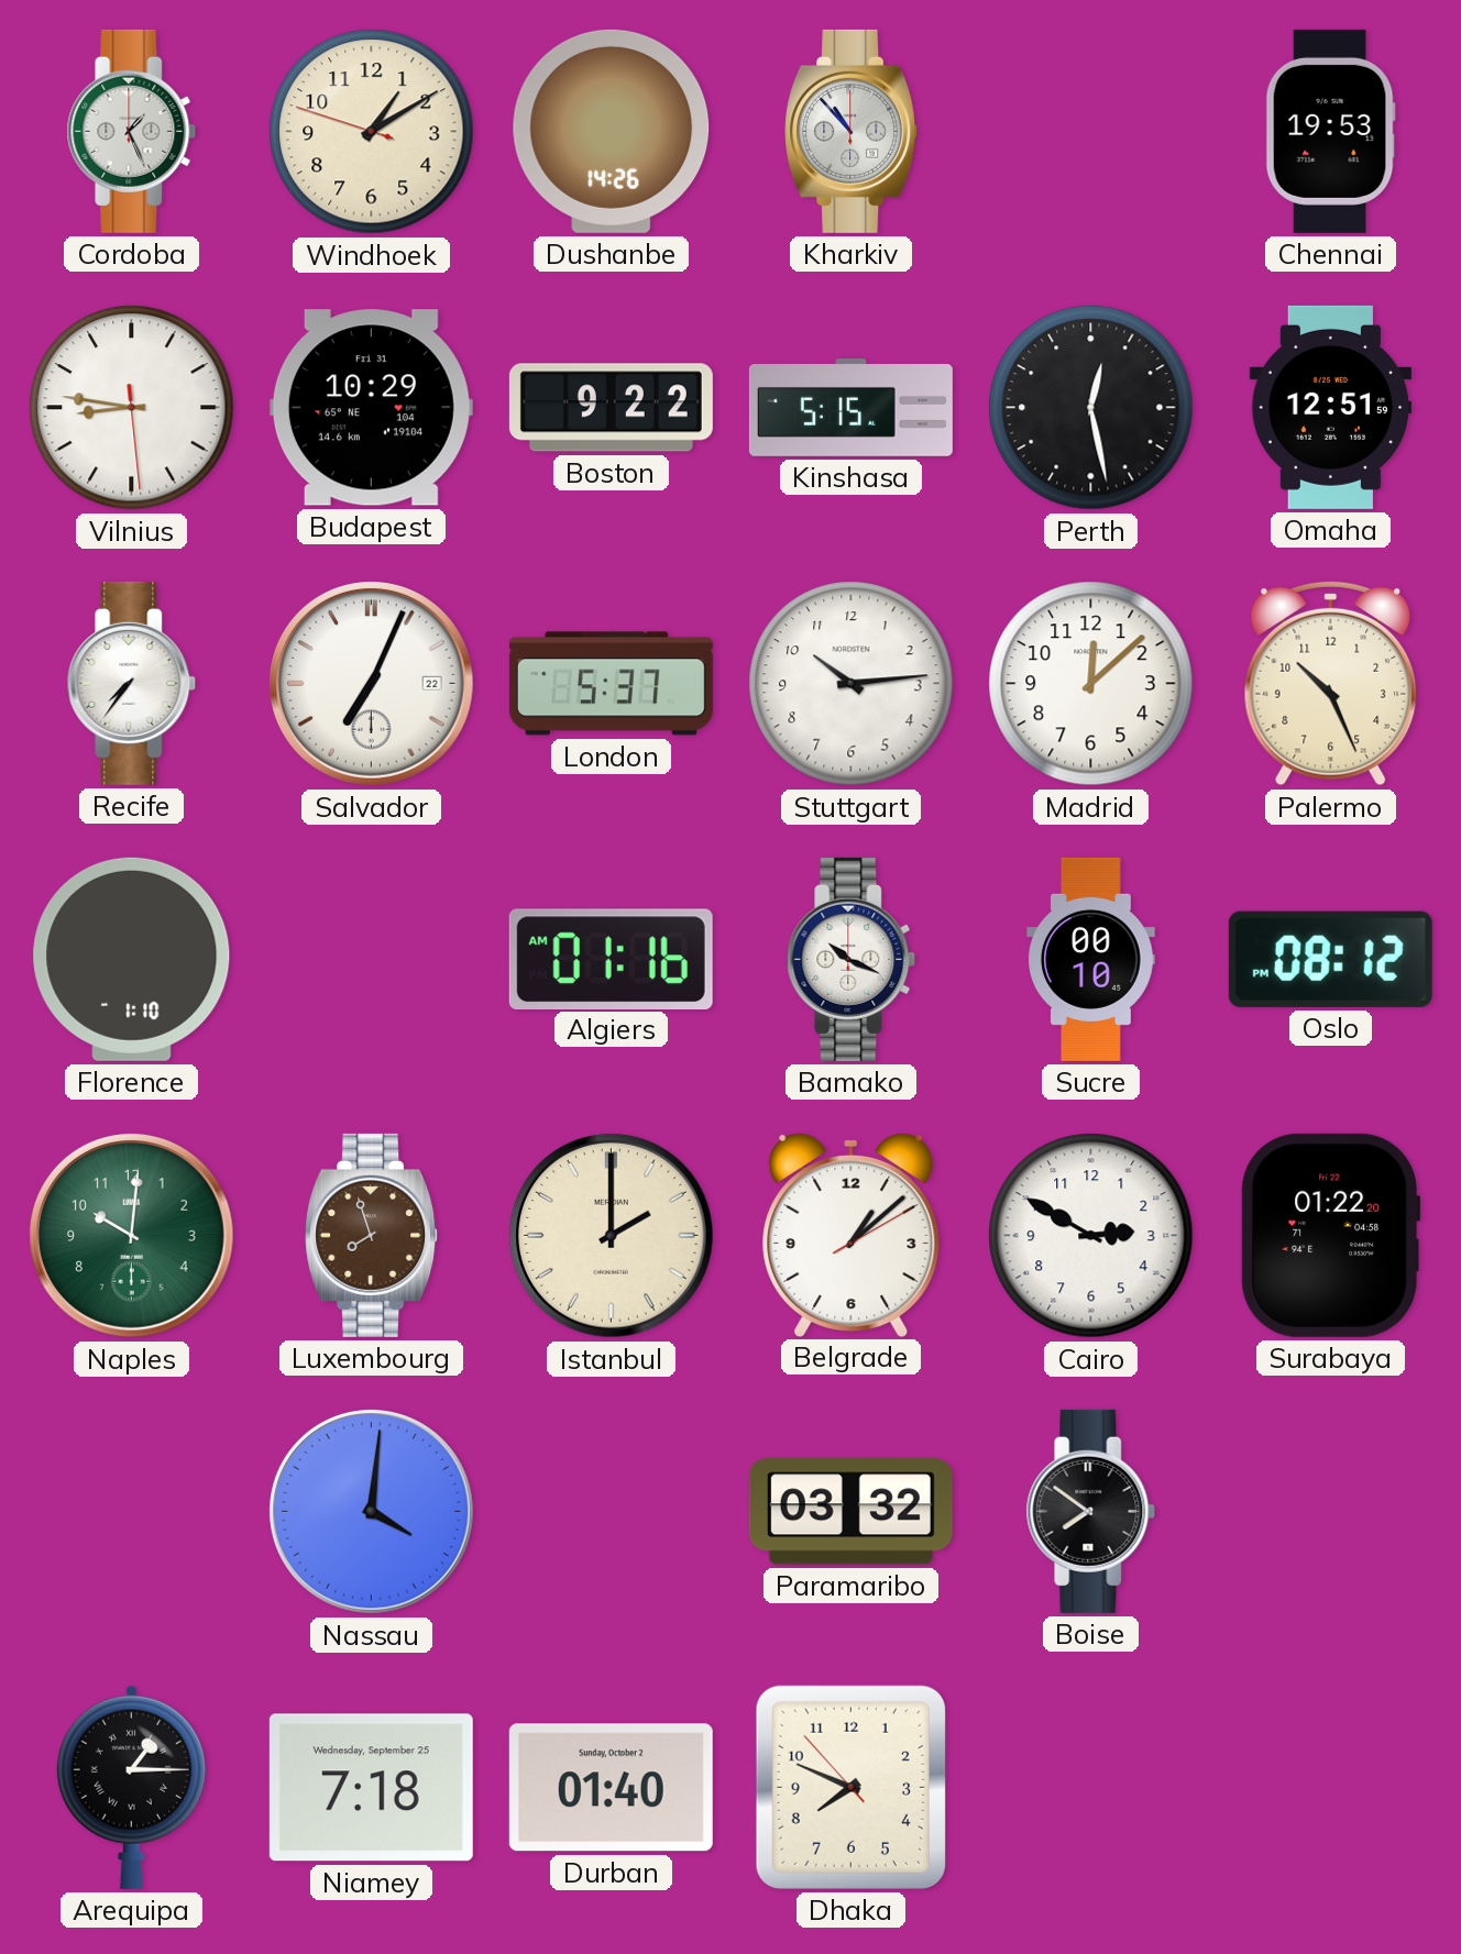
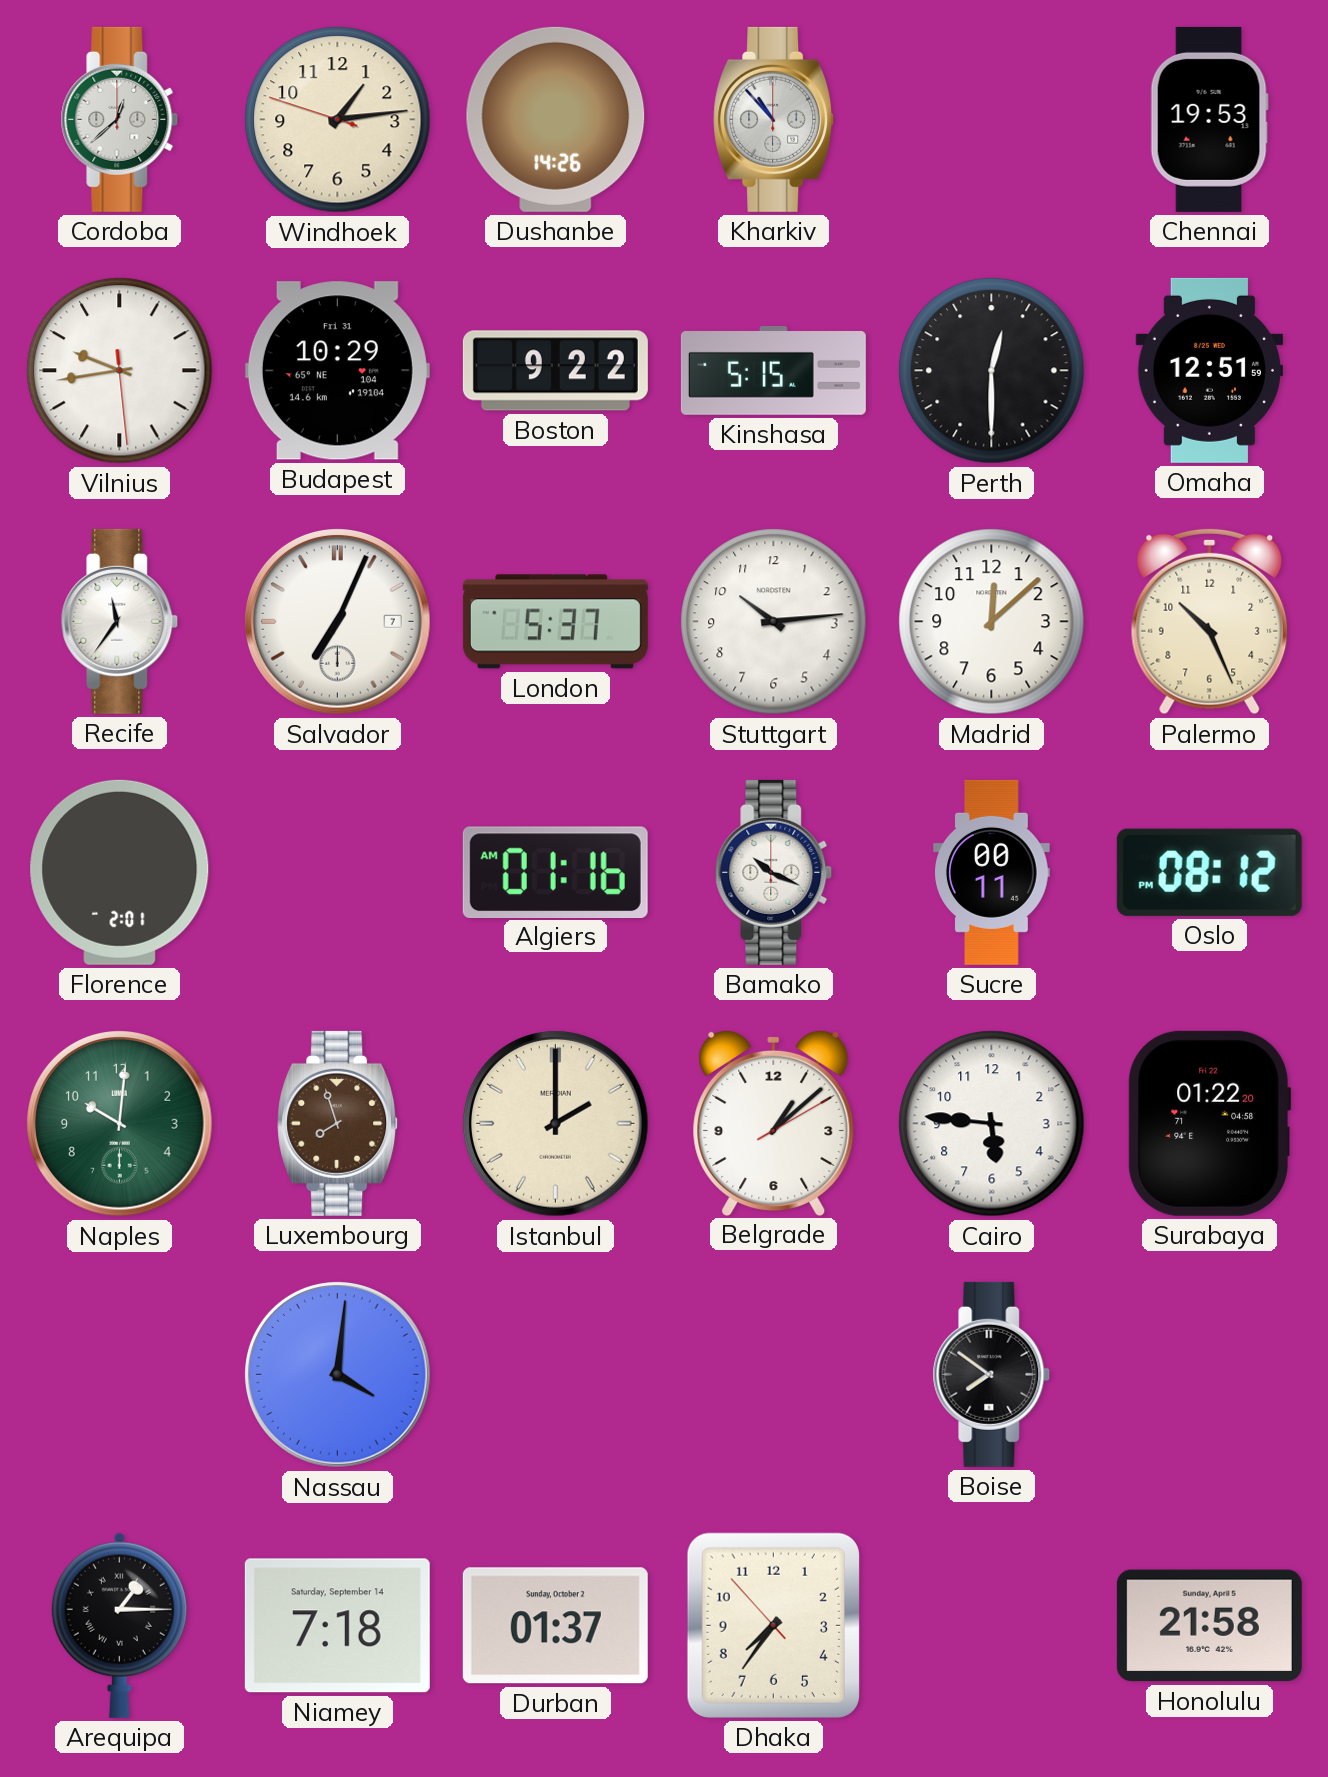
Cordoba: 1:26 -> 12:38
Windhoek: 1:09 -> 1:13
Vilnius: 8:46 -> 9:43
Perth: 12:28 -> 12:30
Recife: 7:36 -> 11:36
Salvador date: 22 -> 7
Florence: 1:10 -> 2:01
Sucre: 00:10 -> 00:11
Cairo: 2:50 -> 5:46
Paramaribo: 03:32 -> none
Niamey date: Wednesday, September 25 -> Saturday, September 14
Durban: 01:40 -> 01:37
Dhaka: 7:48 -> 7:35
Honolulu: none -> 21:58
